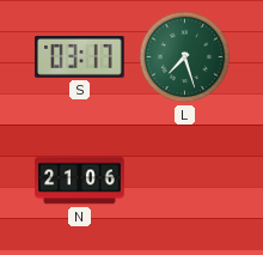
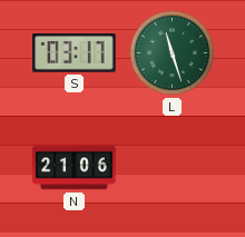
L: 7:27 -> 11:27
